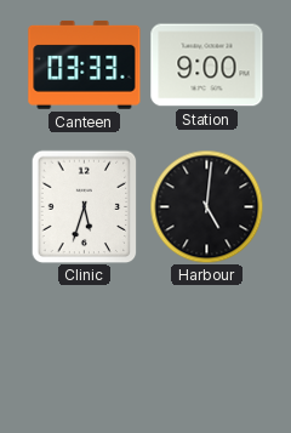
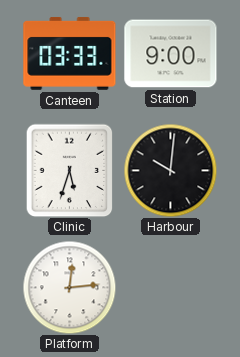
Harbour: 5:01 -> 10:01
Platform: none -> 12:14
